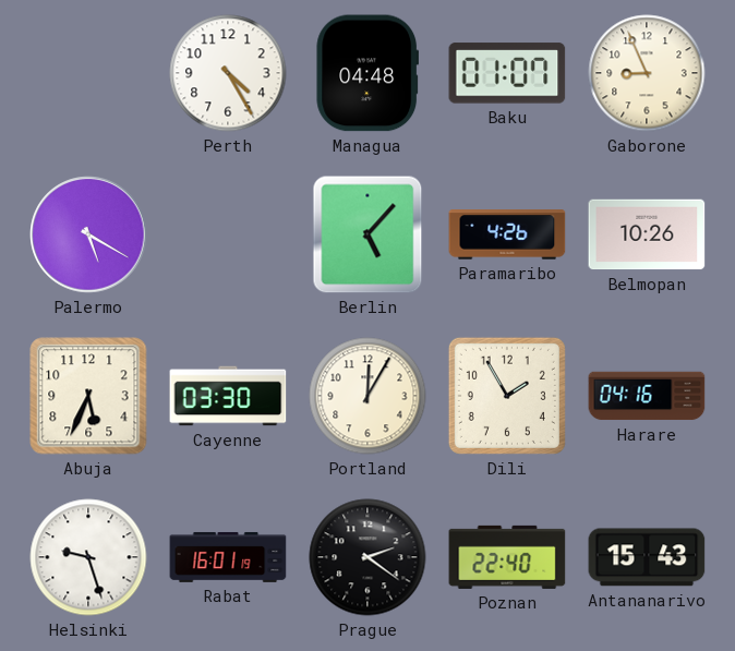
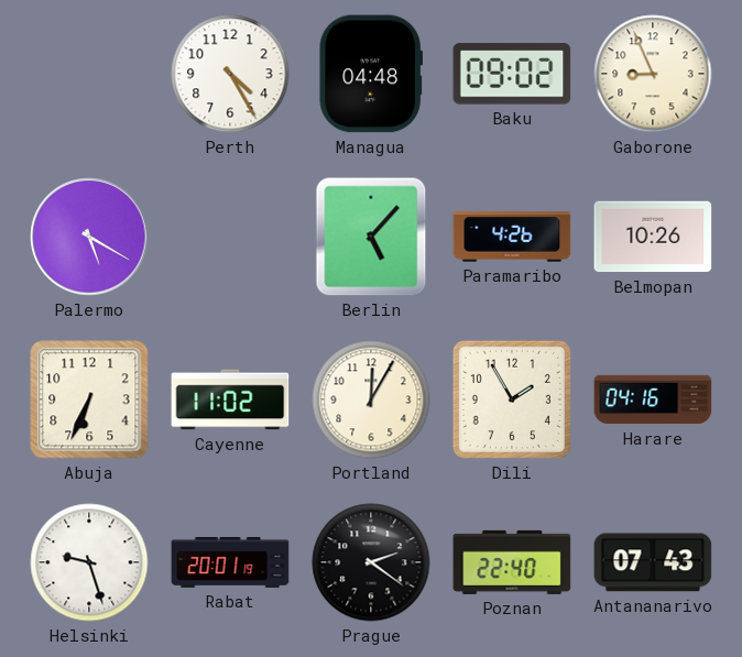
Baku: 01:07 -> 09:02
Abuja: 5:34 -> 6:34
Cayenne: 03:30 -> 11:02
Rabat: 16:01 -> 20:01
Antananarivo: 15:43 -> 07:43
